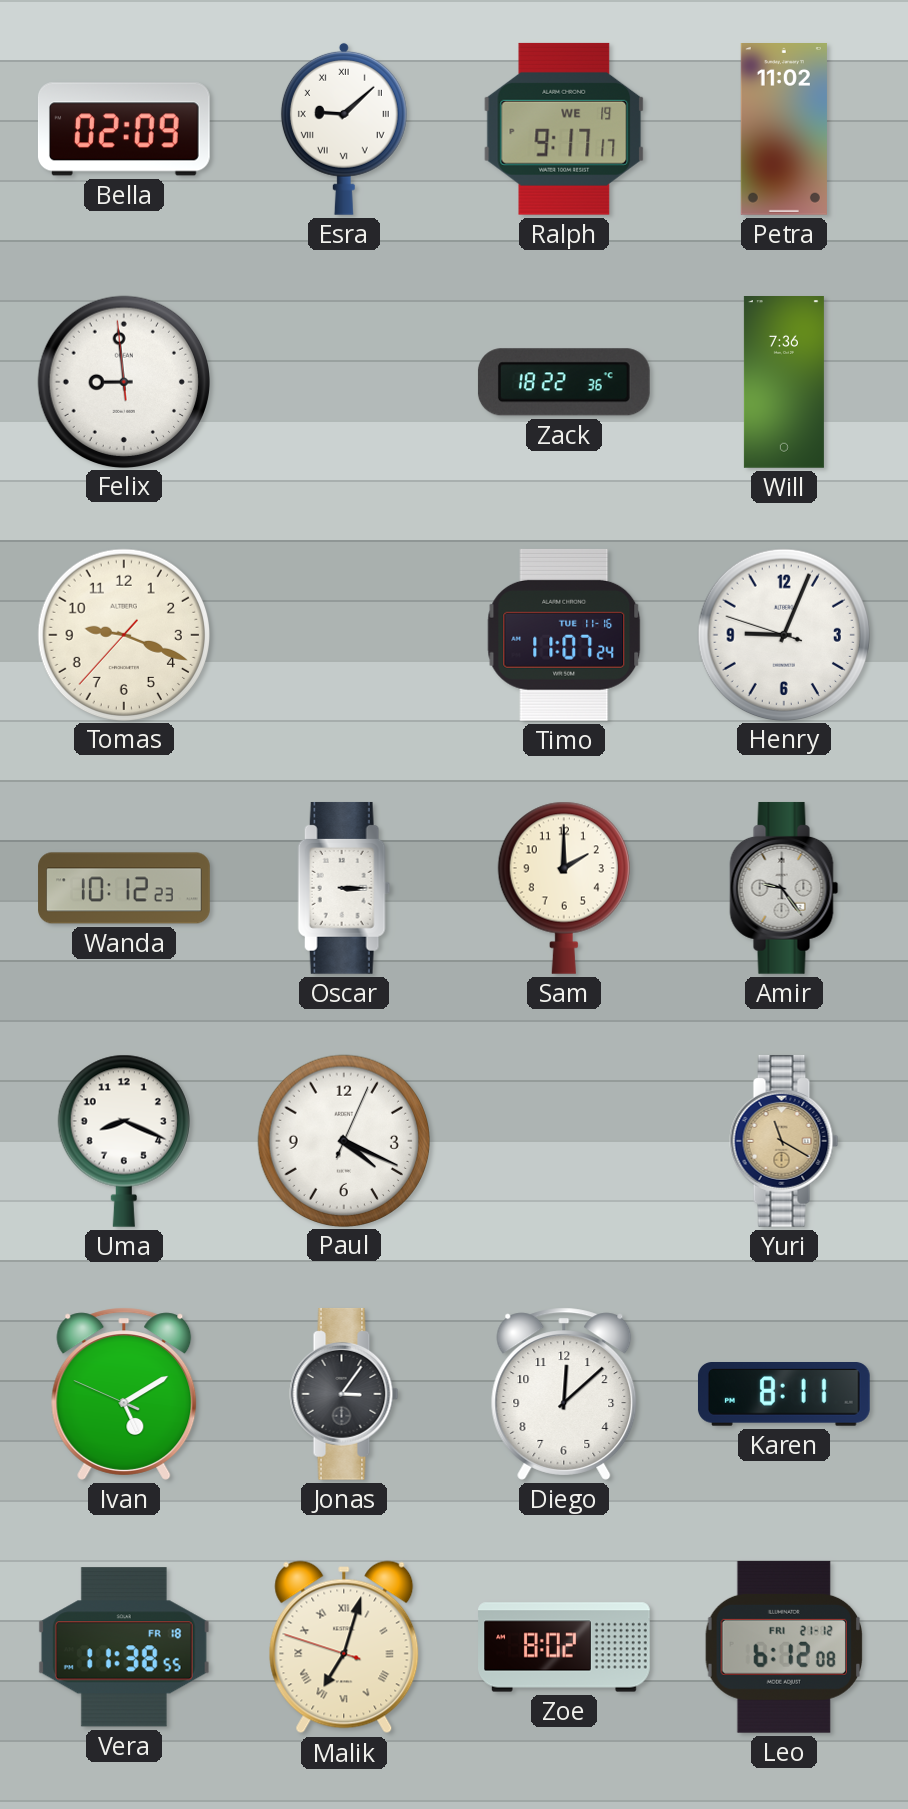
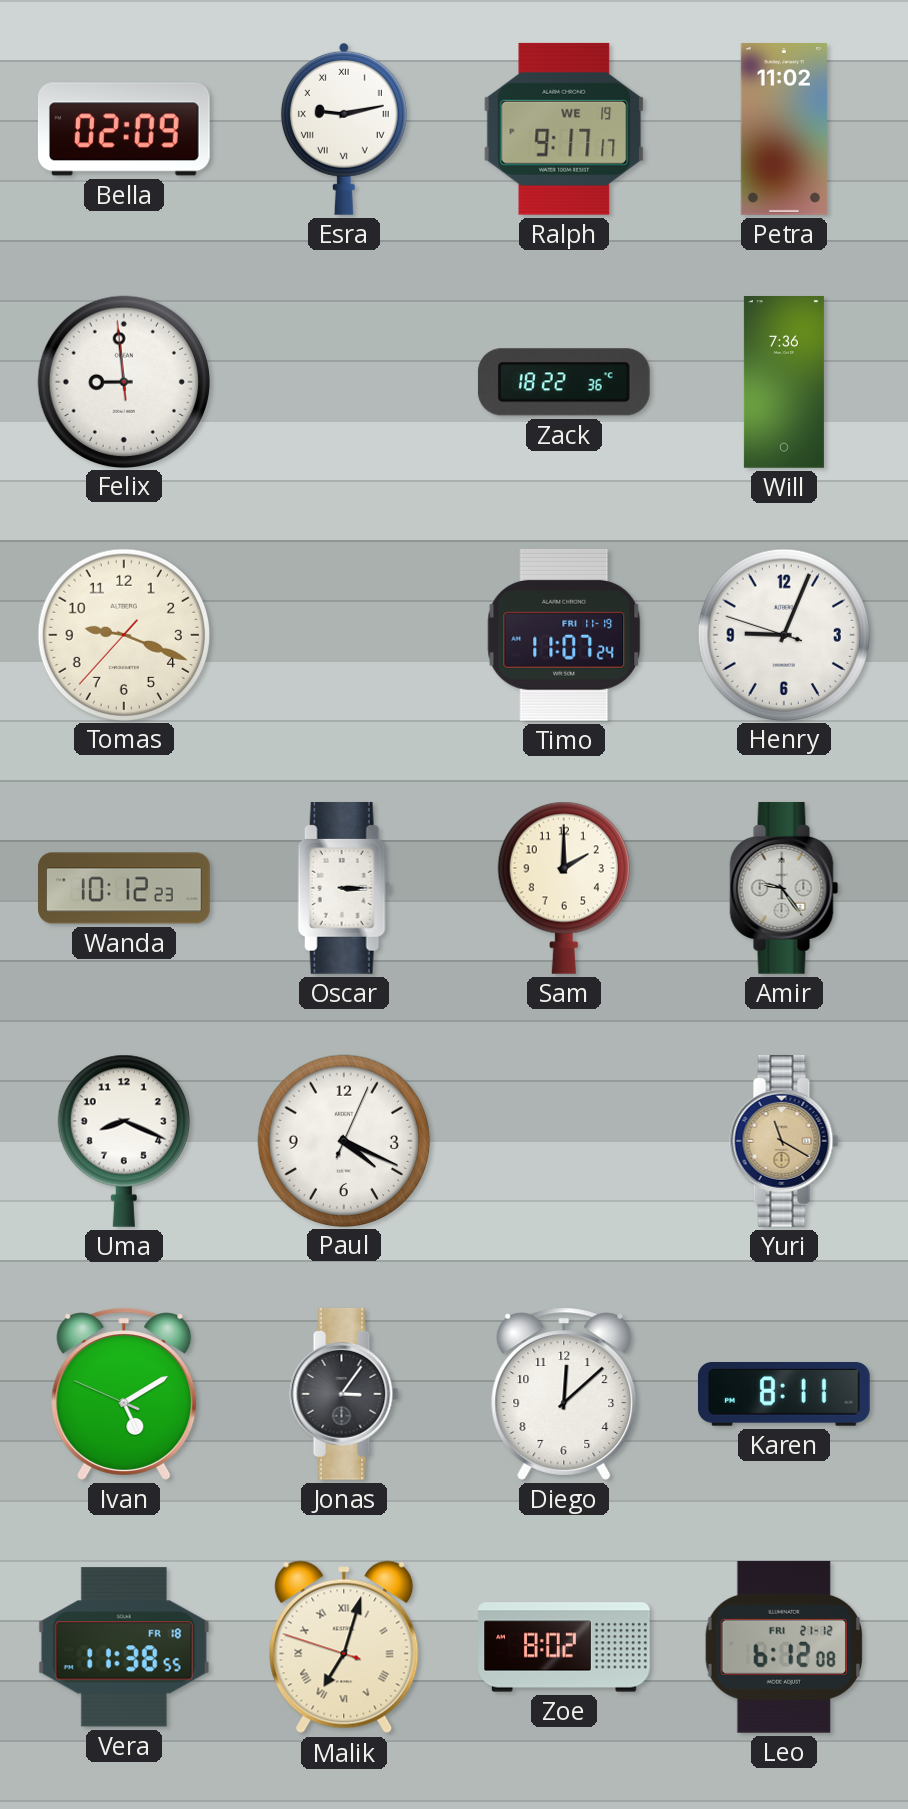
Esra: 9:08 -> 9:13
Timo date: TUE 11-16 -> FRI 11-19
